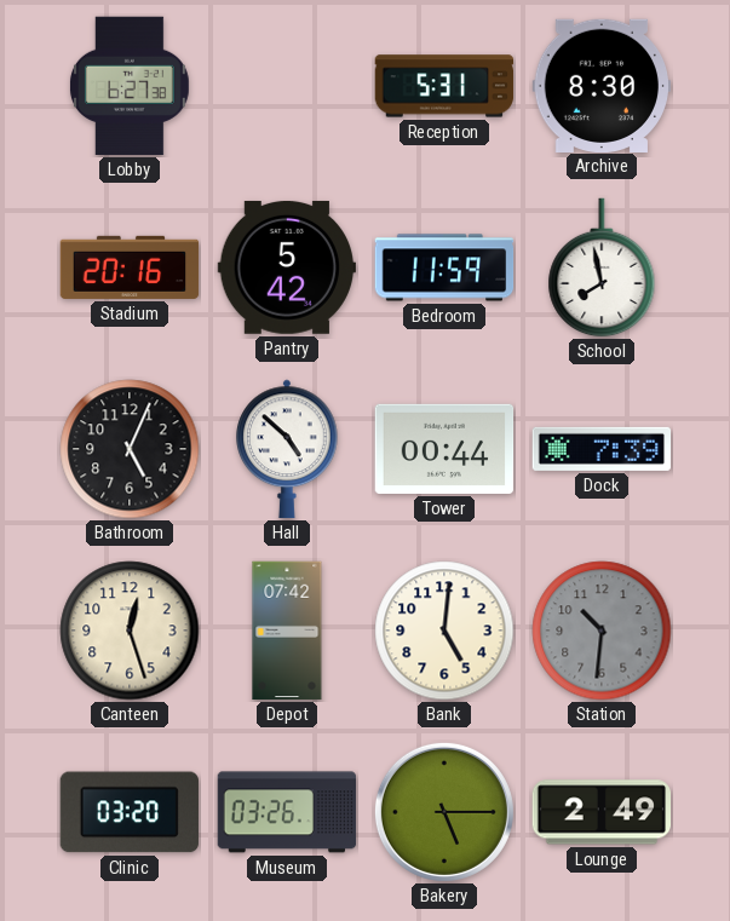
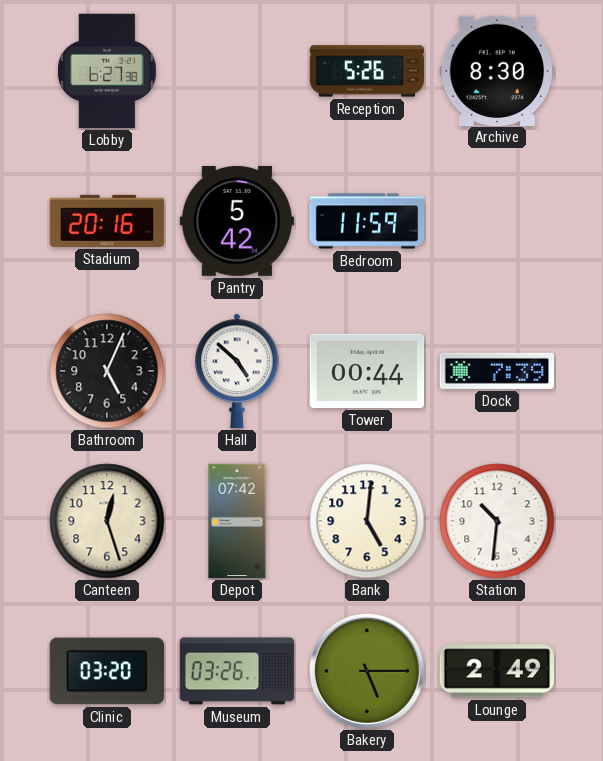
Reception: 5:31 -> 5:26
School: 7:58 -> none
Station dial: grey -> white
